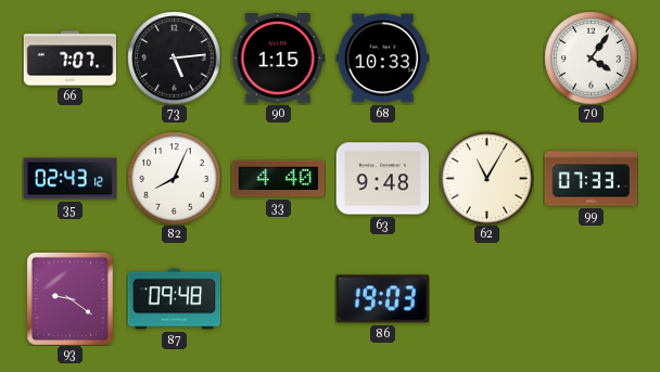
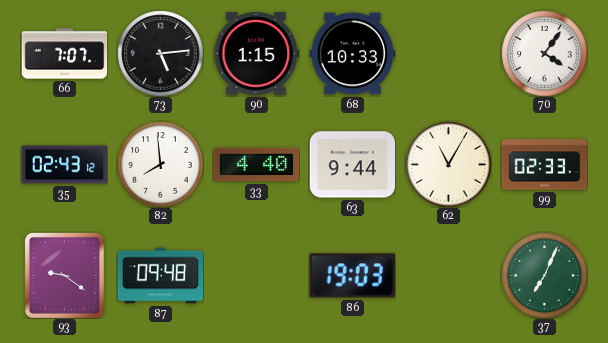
82: 8:04 -> 7:59
63: 9:48 -> 9:44
99: 07:33 -> 02:33
37: none -> 7:04
